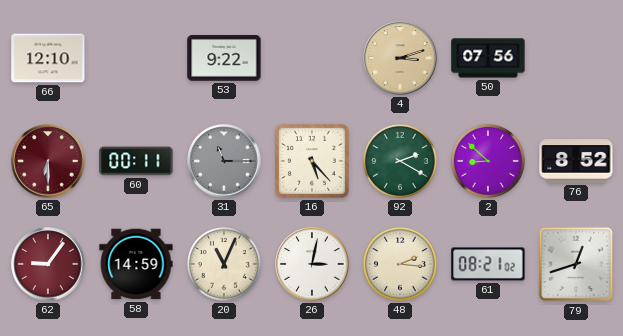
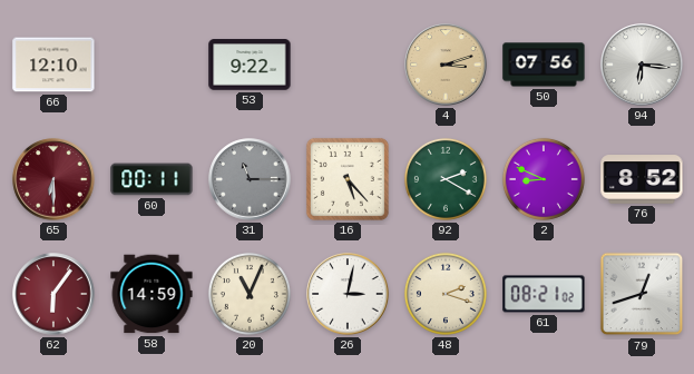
94: none -> 6:16
2: 8:52 -> 8:49
62: 9:06 -> 6:06
48: 2:16 -> 2:18
